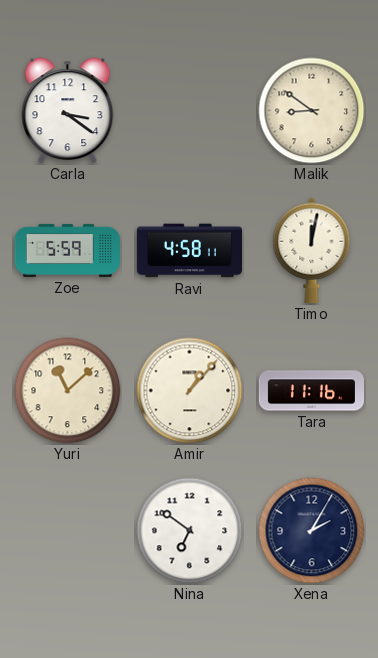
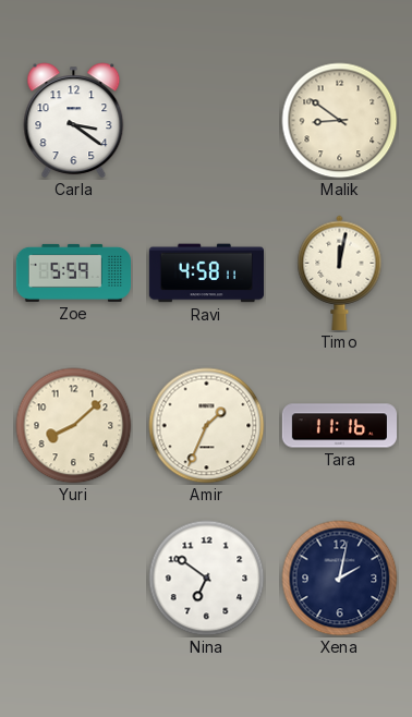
Yuri: 11:08 -> 8:08
Amir: 1:07 -> 1:34
Xena: 2:05 -> 2:02
